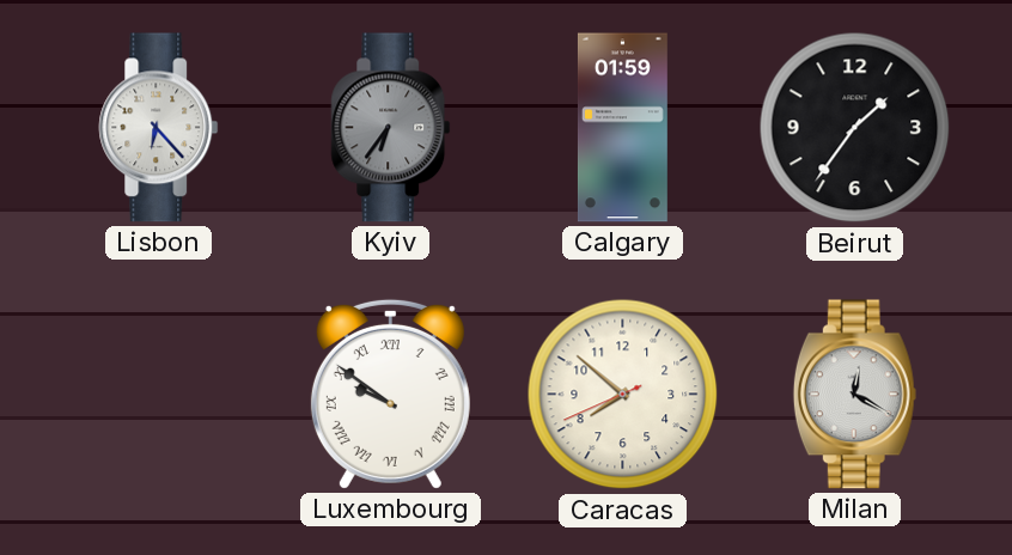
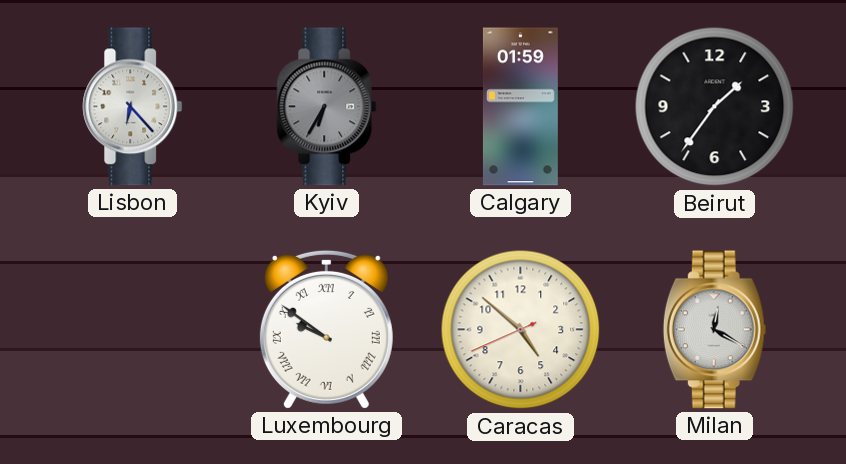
Kyiv: 6:36 -> 6:35
Caracas: 7:51 -> 4:51
